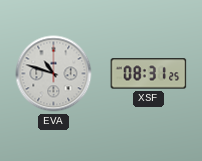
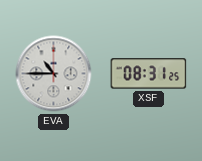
EVA: 10:48 -> 10:45
